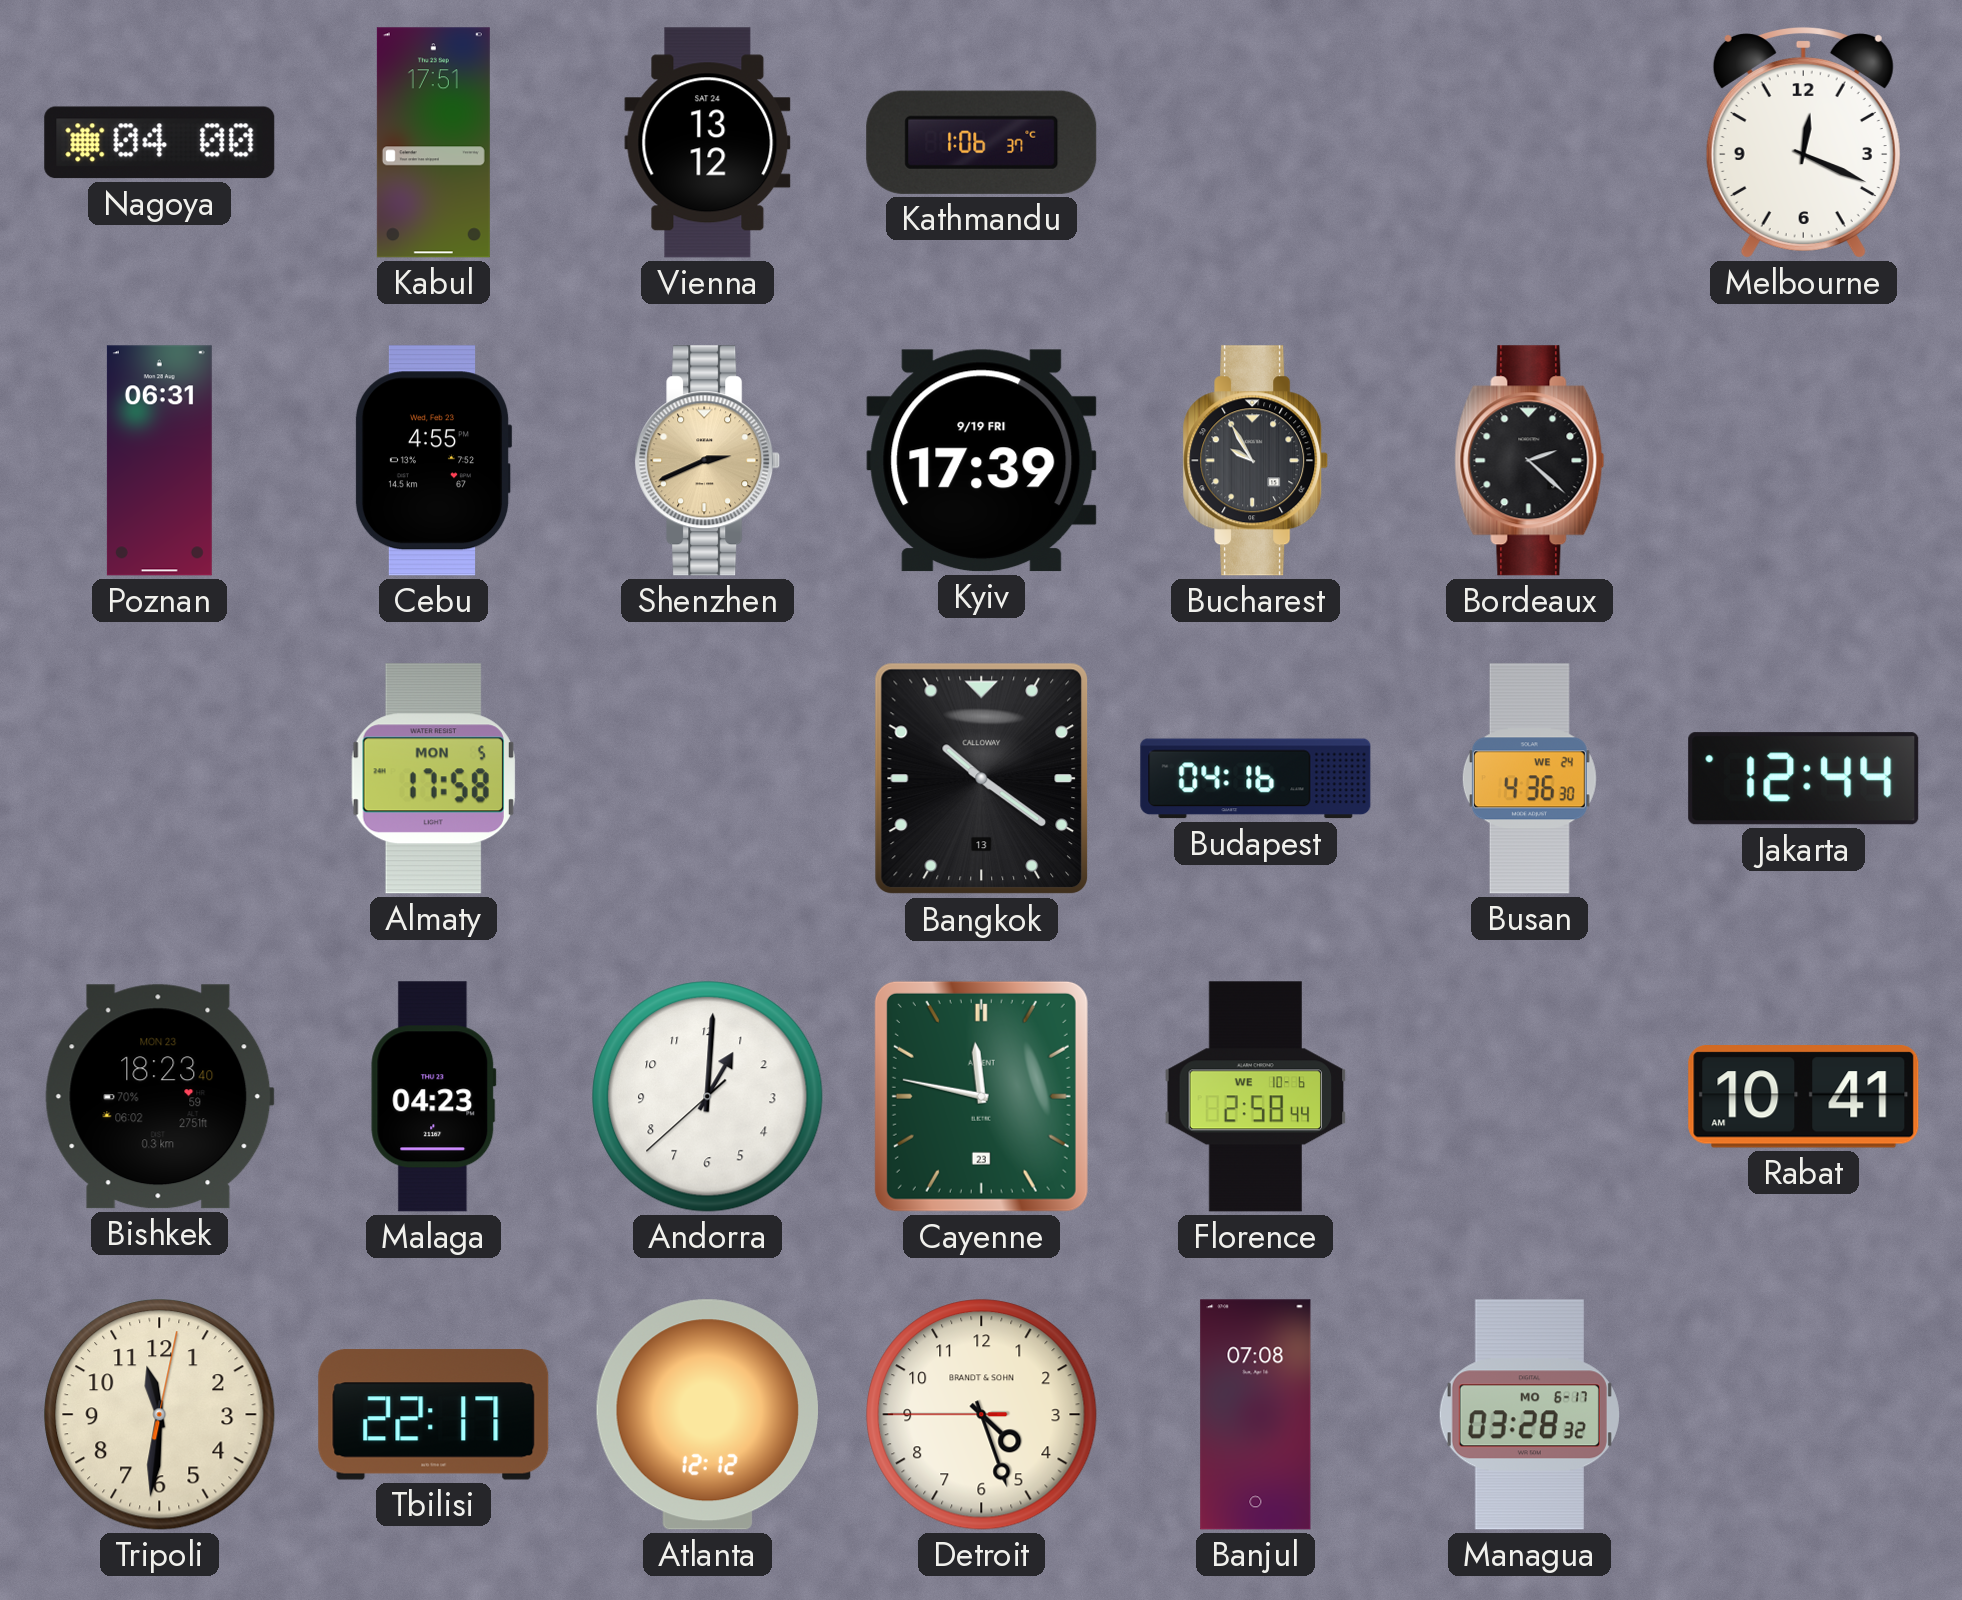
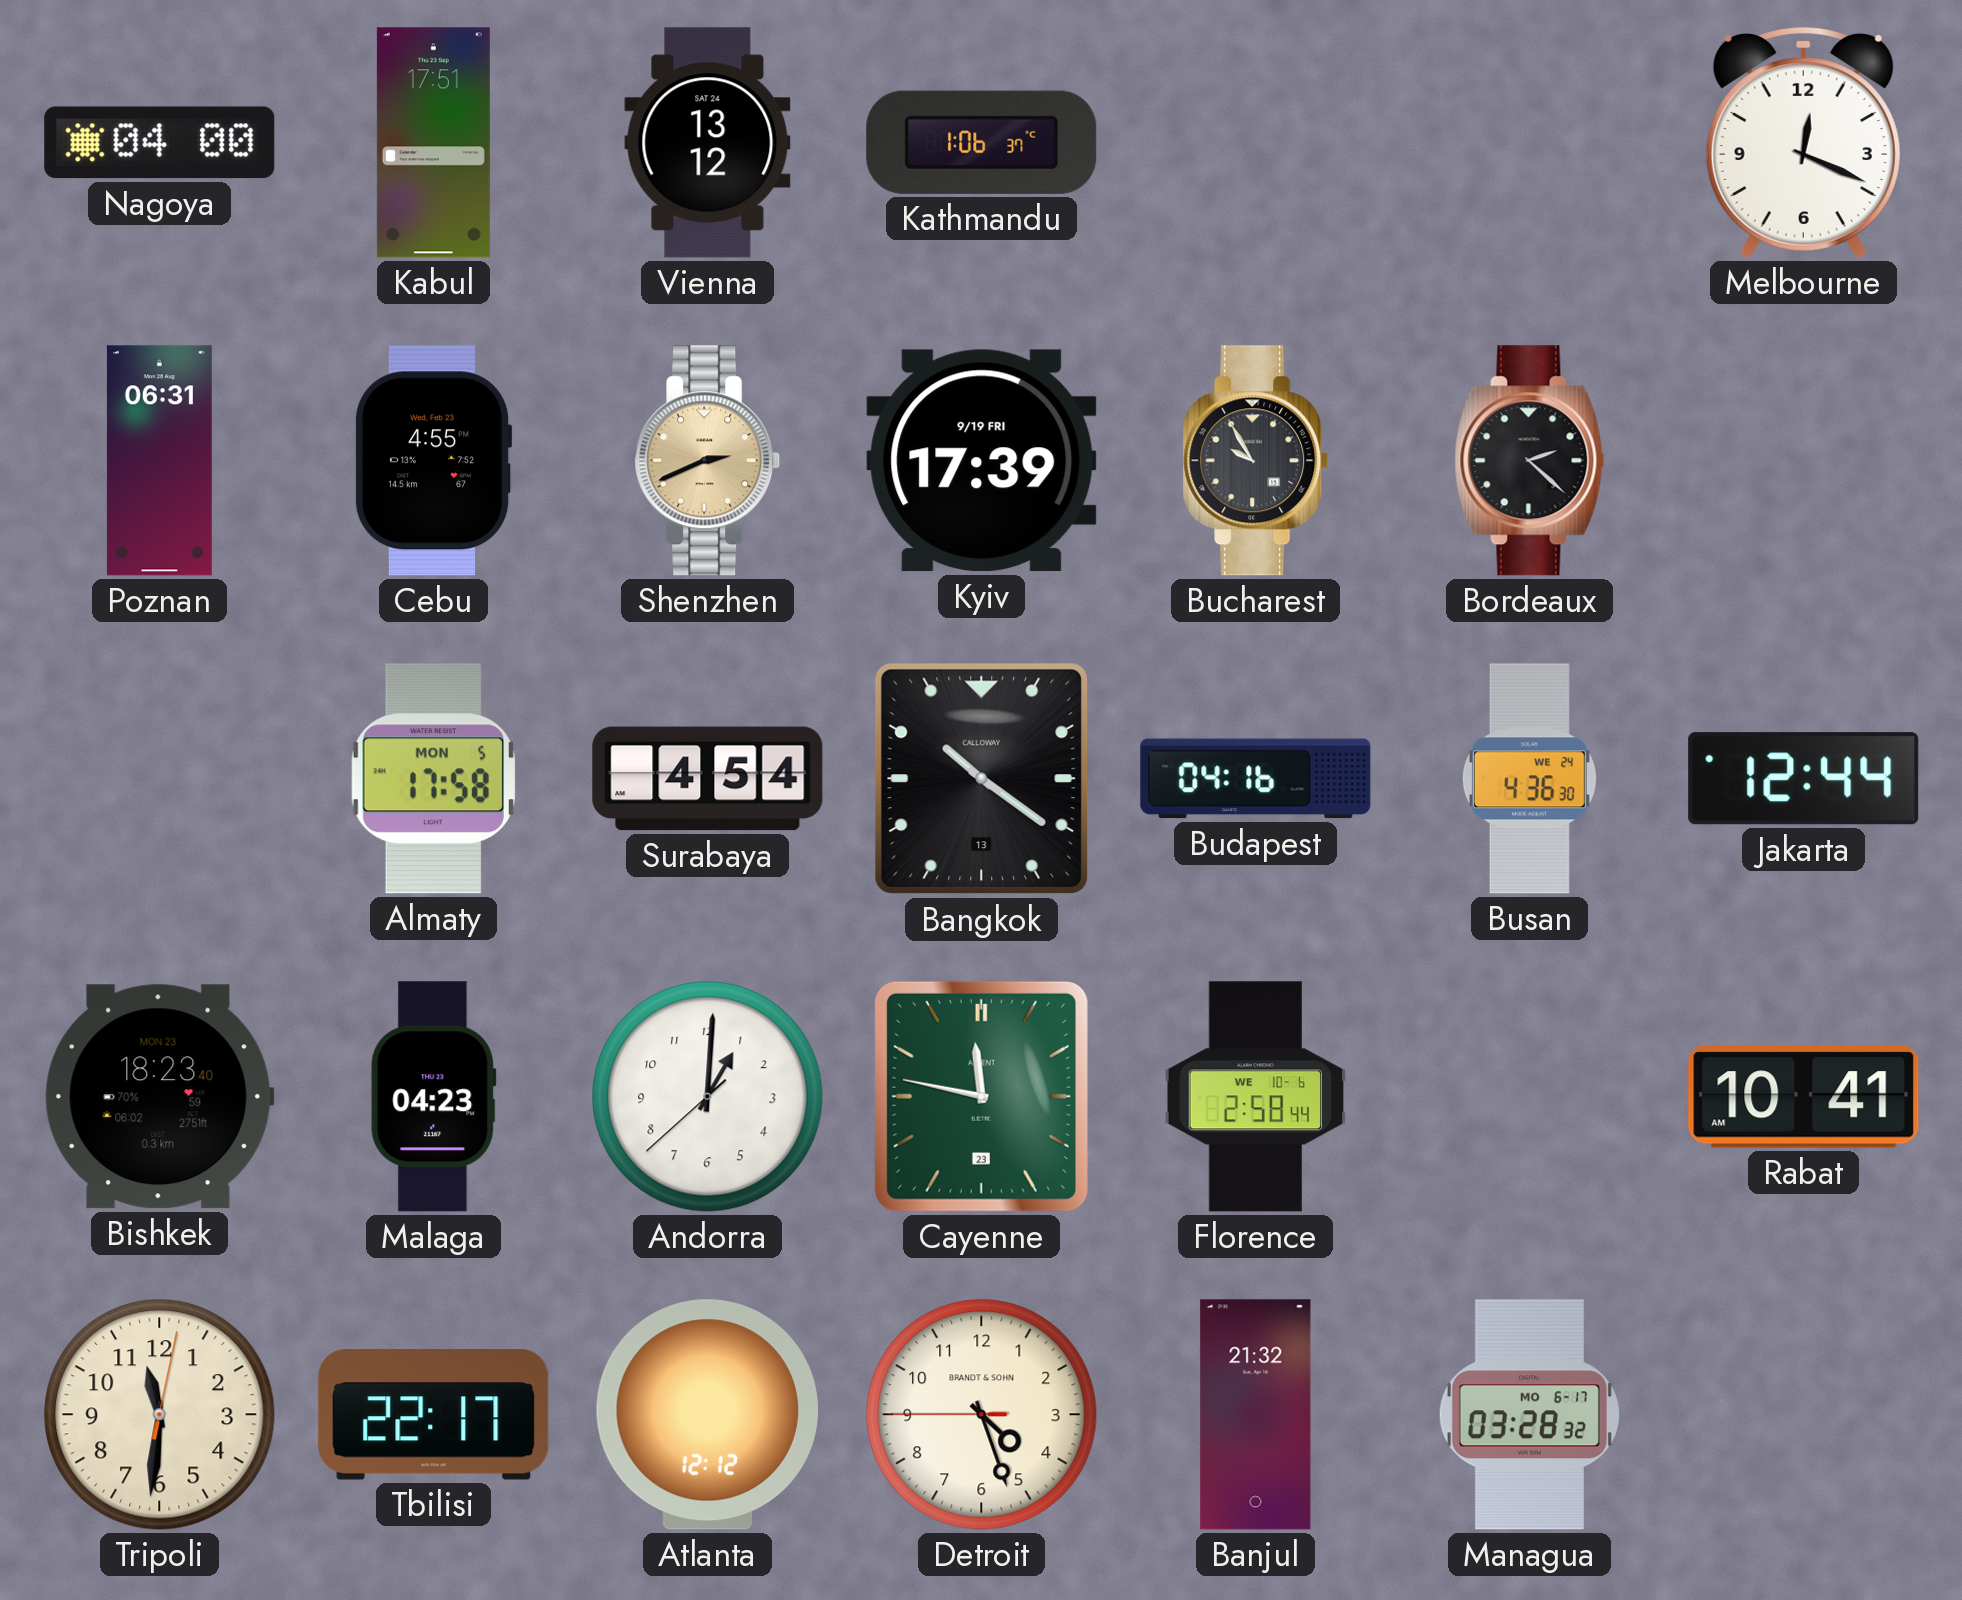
Surabaya: none -> 4:54
Banjul: 07:08 -> 21:32
